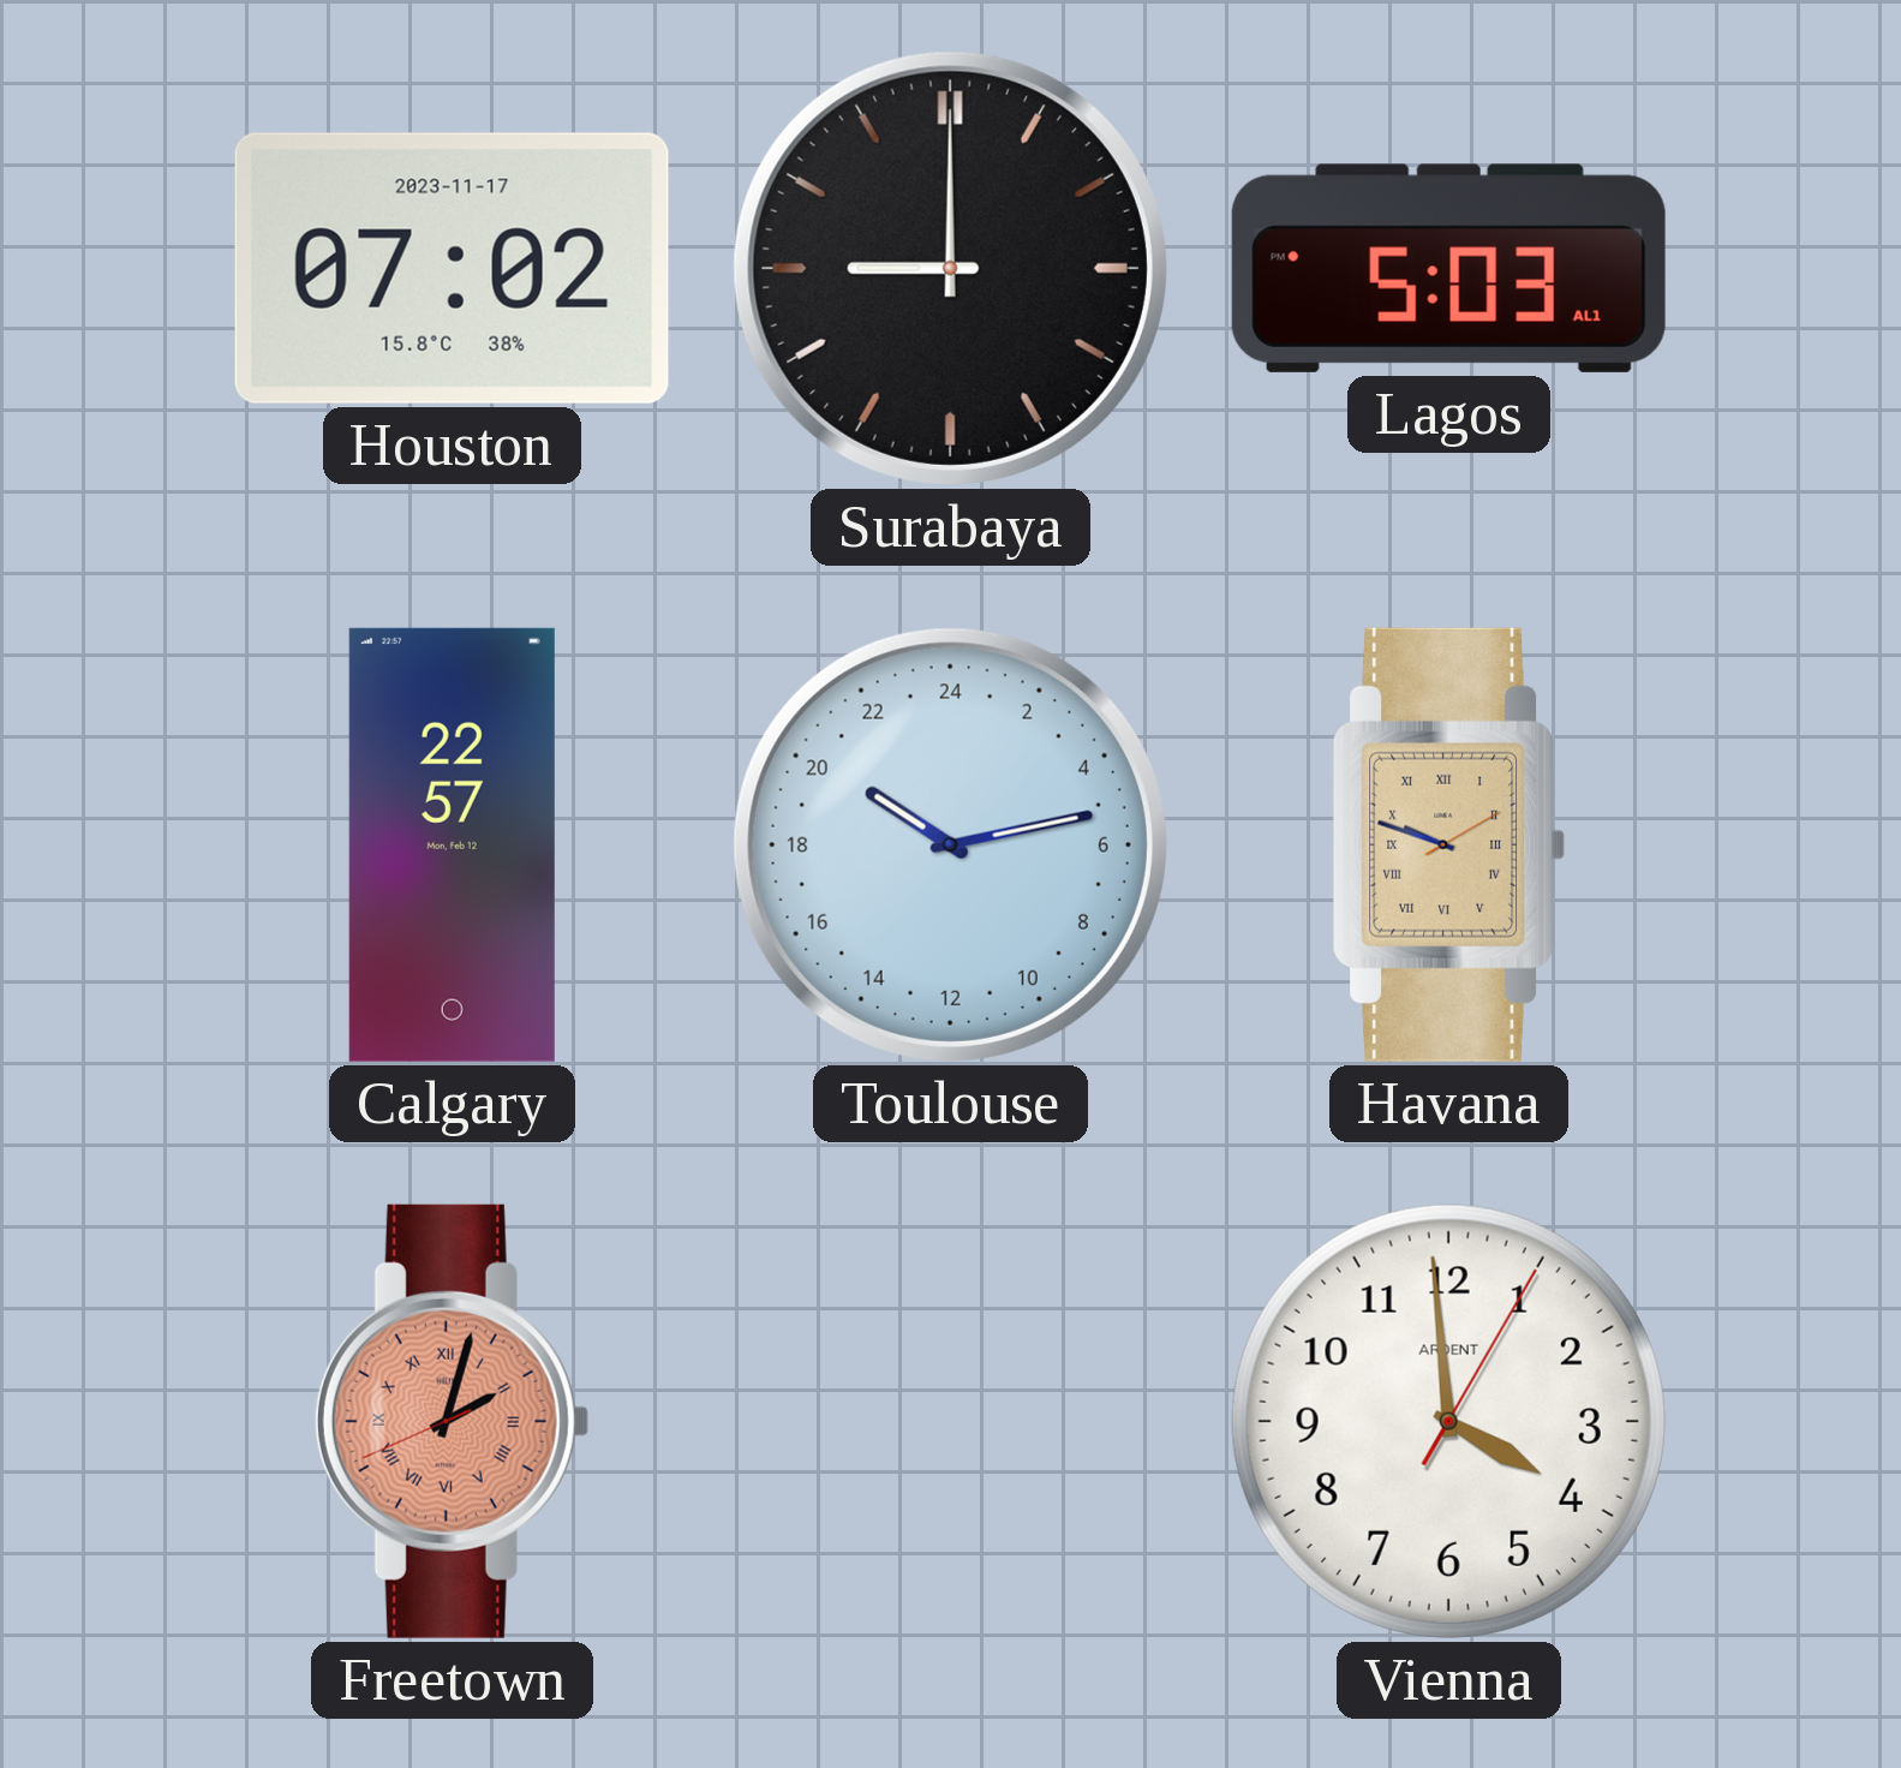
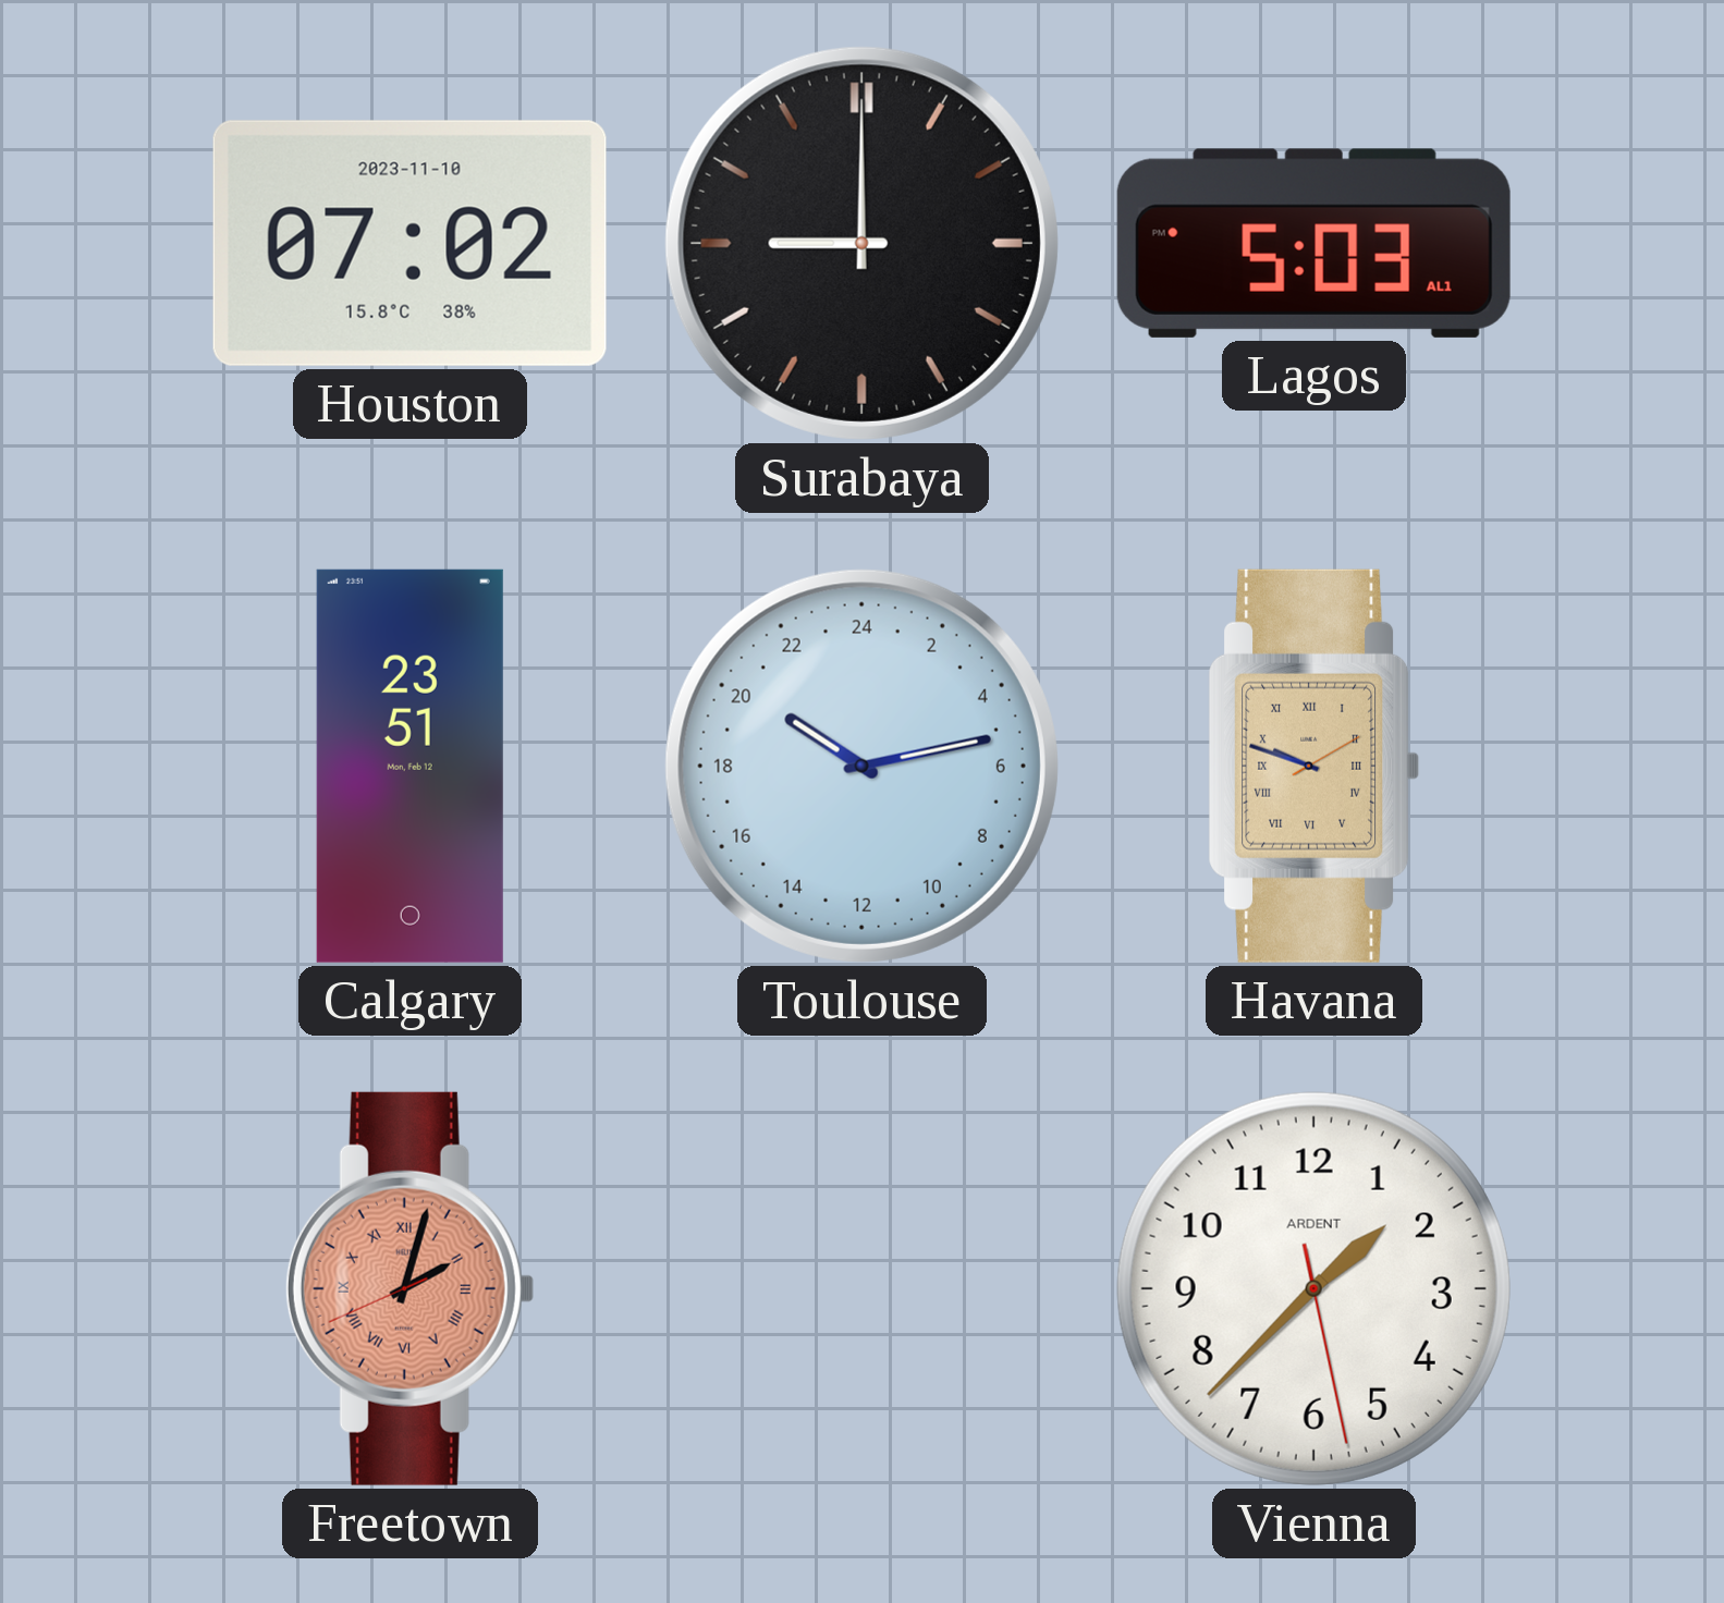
Houston date: 2023-11-17 -> 2023-11-10
Calgary: 22:57 -> 23:51
Vienna: 3:59 -> 1:37
